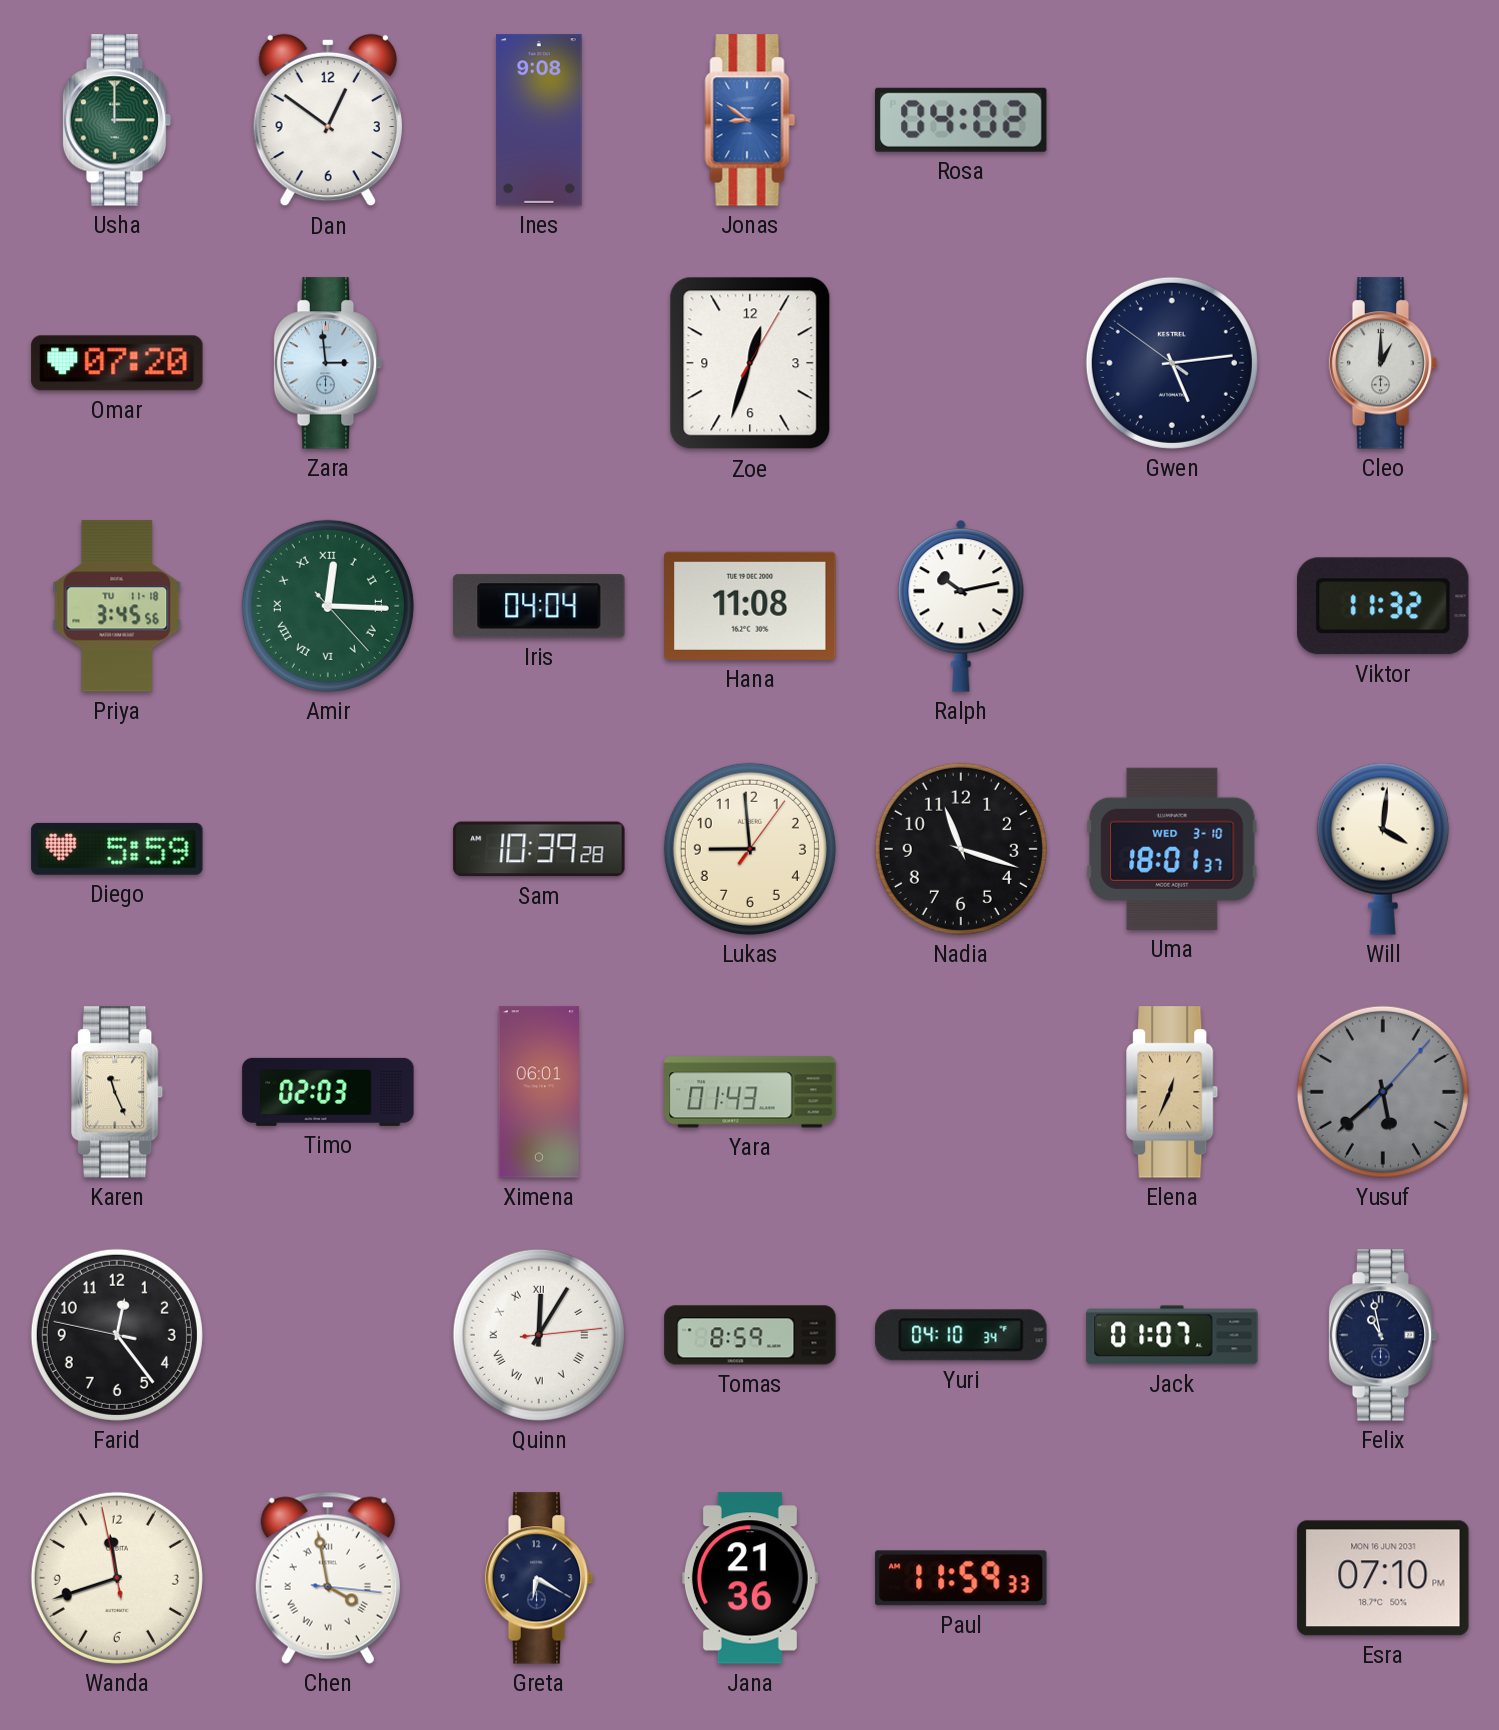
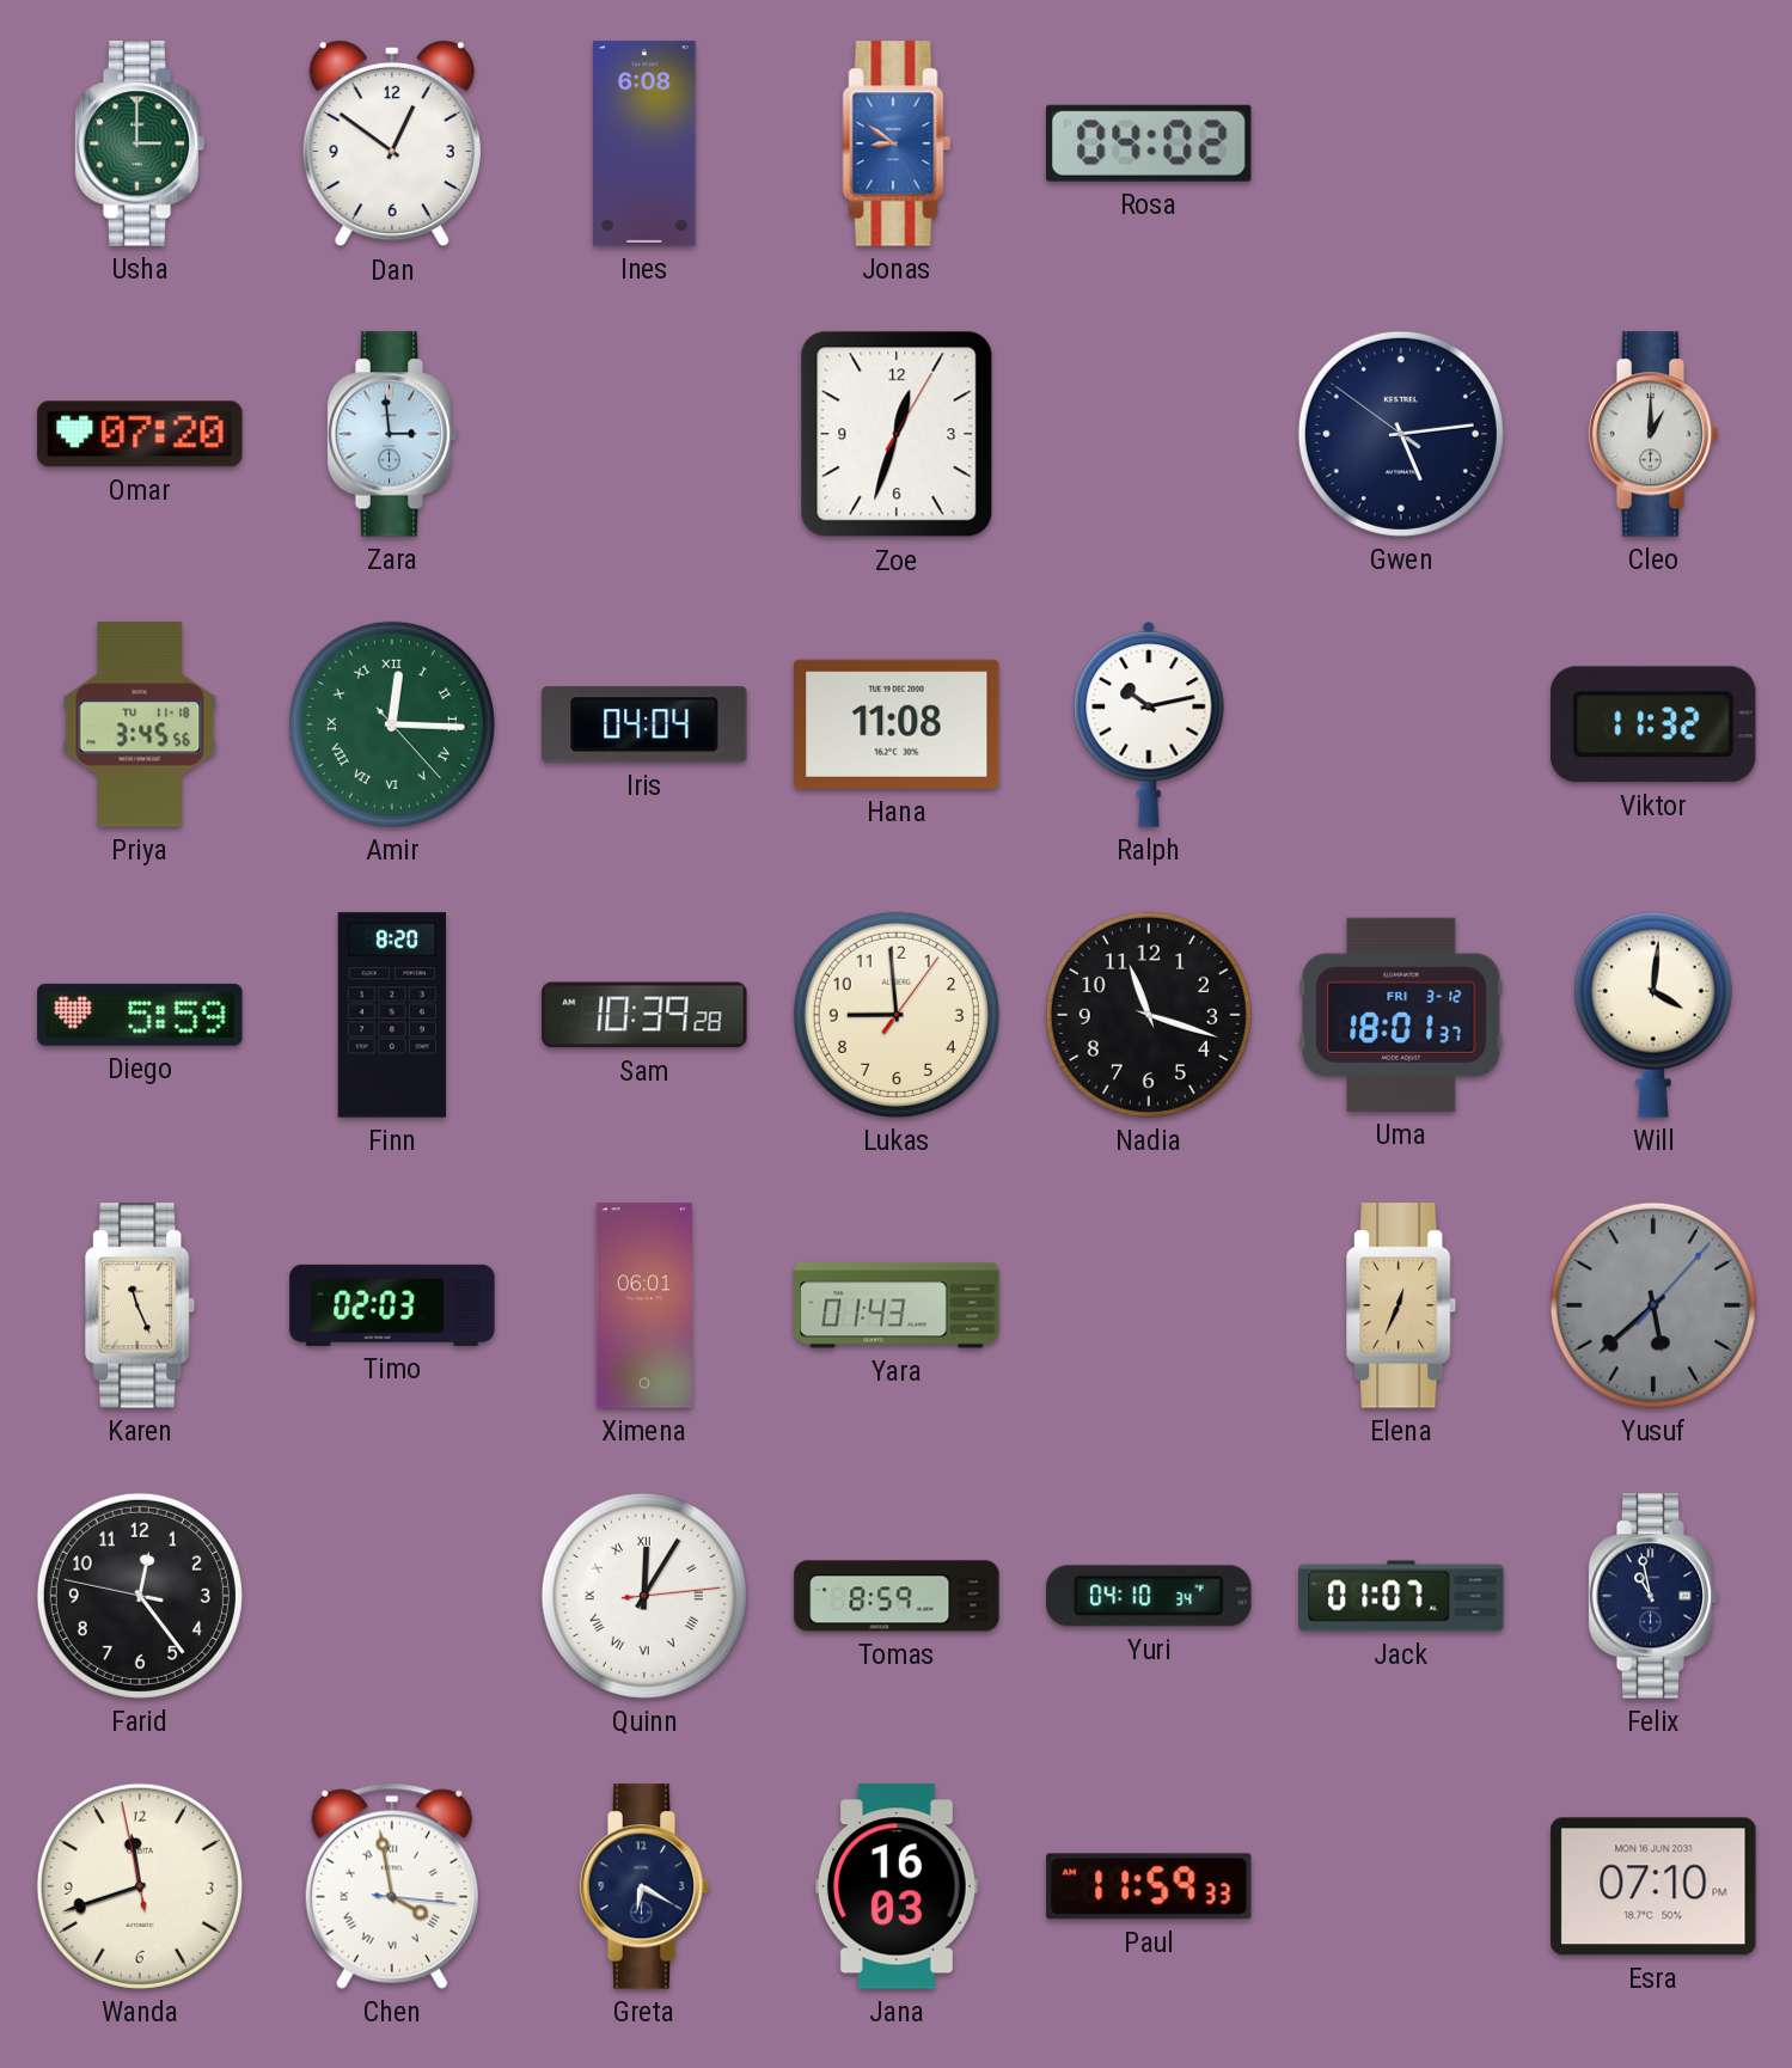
Ines: 9:08 -> 6:08
Finn: none -> 8:20
Uma date: WED 3-10 -> FRI 3-12
Jana: 21:36 -> 16:03
